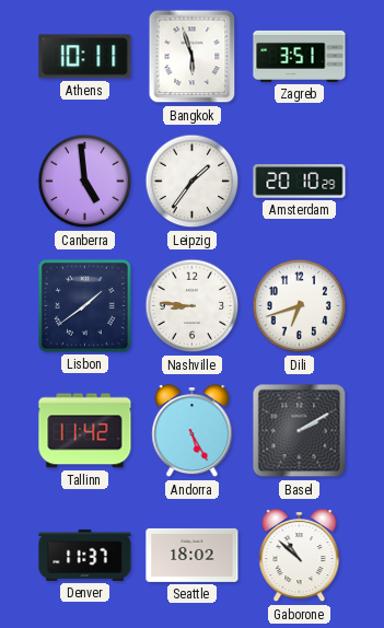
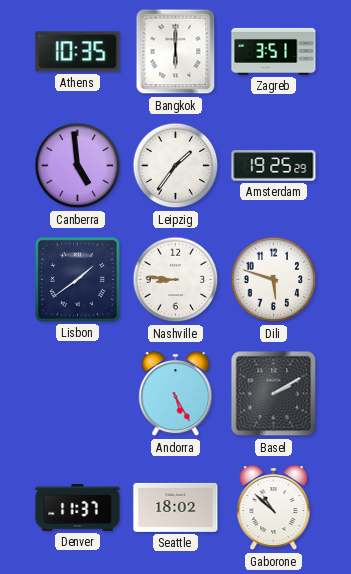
Athens: 10:11 -> 10:35
Bangkok: 5:57 -> 6:00
Amsterdam: 20:10 -> 19:25
Dili: 6:42 -> 5:48
Tallinn: 11:42 -> none
